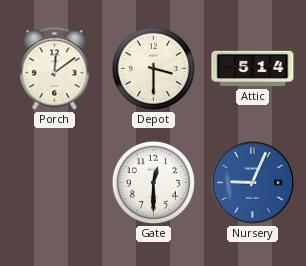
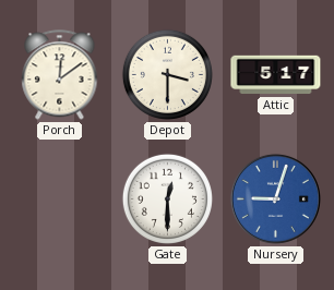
Attic: 5:14 -> 5:17
Nursery: 9:04 -> 9:03
